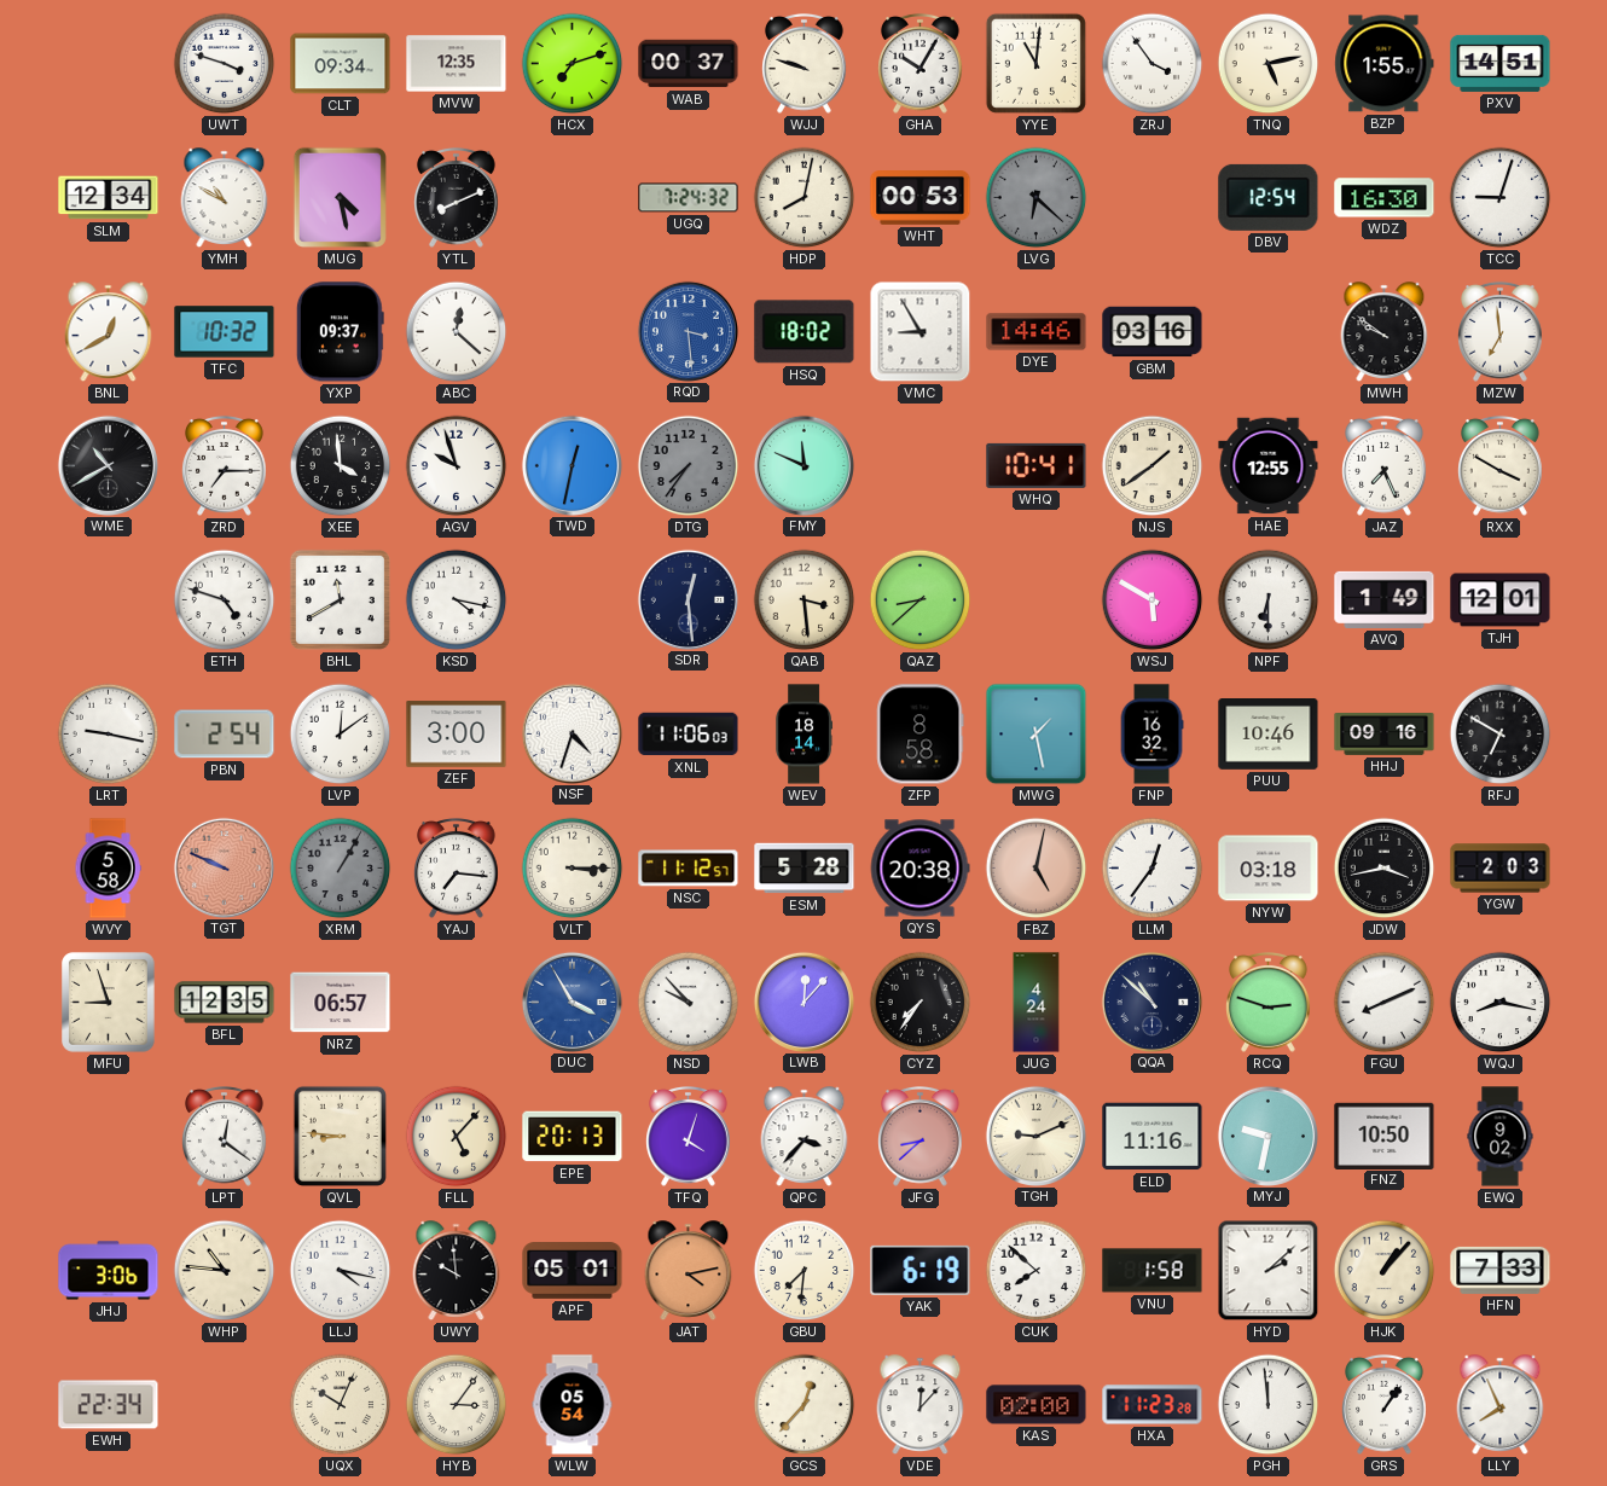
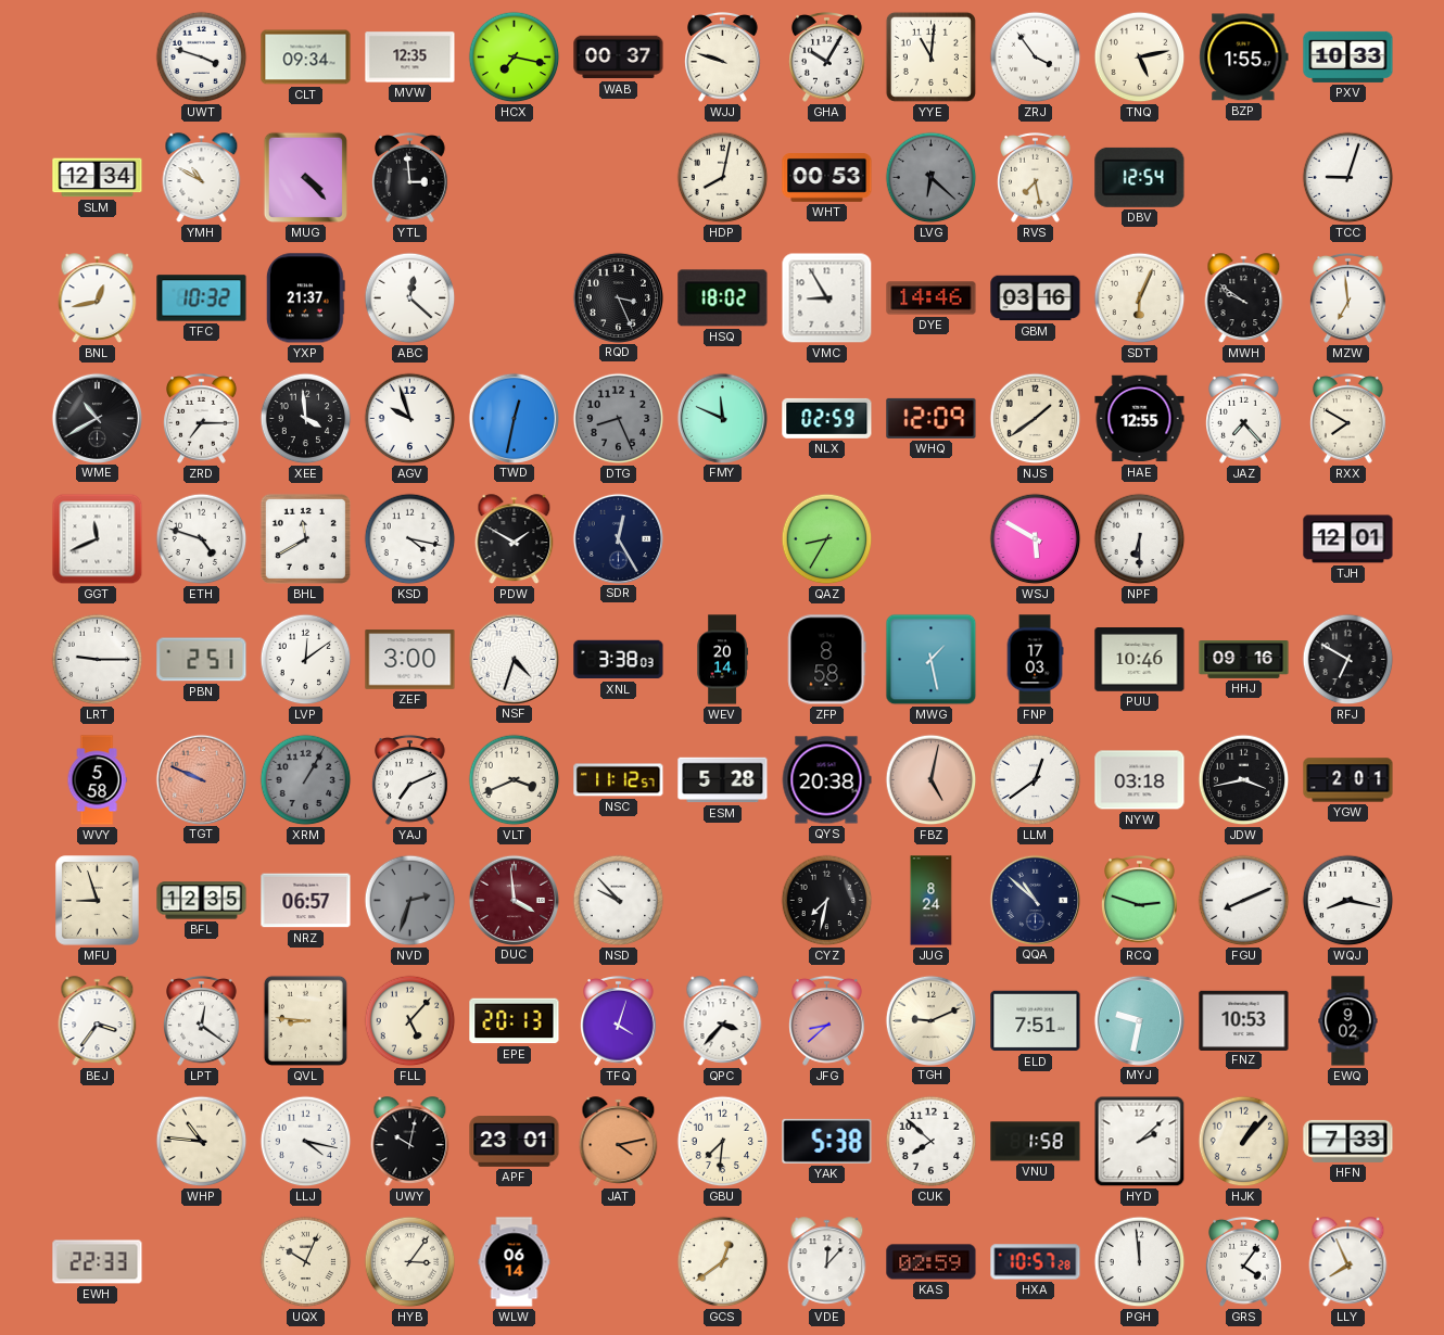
HCX: 7:12 -> 7:17
PXV: 14:51 -> 10:33
MUG: 4:28 -> 4:23
YTL: 8:11 -> 2:59
UGQ: 7:24 -> none
RVS: none -> 7:28
WDZ: 16:30 -> none
BNL: 12:40 -> 12:43
YXP: 09:37 -> 21:37
RQD: 3:29 -> 3:26
RQD dial: blue -> black
SDT: none -> 6:04
DTG: 7:36 -> 8:26
NLX: none -> 02:59
WHQ: 10:41 -> 12:09
JAZ: 7:26 -> 7:23
RXX: 3:50 -> 7:50
GGT: none -> 11:41
PDW: none -> 1:50
SDR: 12:29 -> 12:25
QAB: 3:29 -> none
QAZ: 8:38 -> 8:35
AVQ: 1:49 -> none
LRT: 9:17 -> 9:15
PBN: 2:54 -> 2:51
XNL: 11:06 -> 3:38
WEV: 18:14 -> 20:14
FNP: 16:32 -> 17:03
YAJ: 7:16 -> 7:11
VLT: 3:15 -> 3:41
LLM: 12:36 -> 12:39
YGW: 2:03 -> 2:01
NVD: none -> 2:33
DUC: 3:55 -> 3:59
DUC dial: blue -> burgundy
LWB: 12:07 -> none
CYZ: 7:36 -> 7:32
JUG: 4:24 -> 8:24
BEJ: none -> 3:36
ELD: 11:16 -> 7:51
FNZ: 10:50 -> 10:53
JHJ: 3:06 -> none
UWY: 9:59 -> 10:02
APF: 05:01 -> 23:01
YAK: 6:19 -> 5:38
EWH: 22:34 -> 22:33
WLW: 05:54 -> 06:14
GCS: 12:37 -> 12:39
KAS: 02:00 -> 02:59
HXA: 11:23 -> 10:57
GRS: 1:06 -> 4:06
